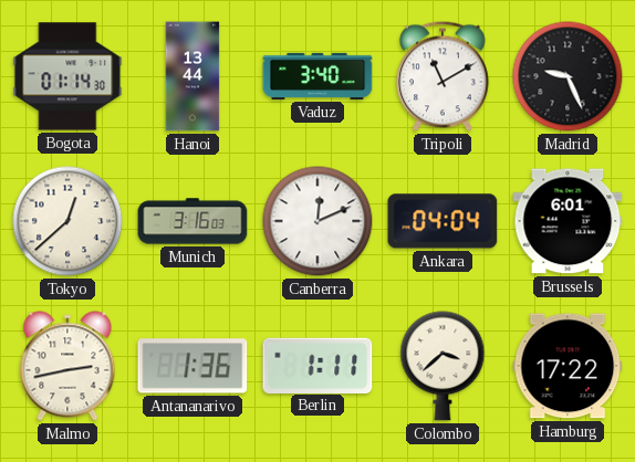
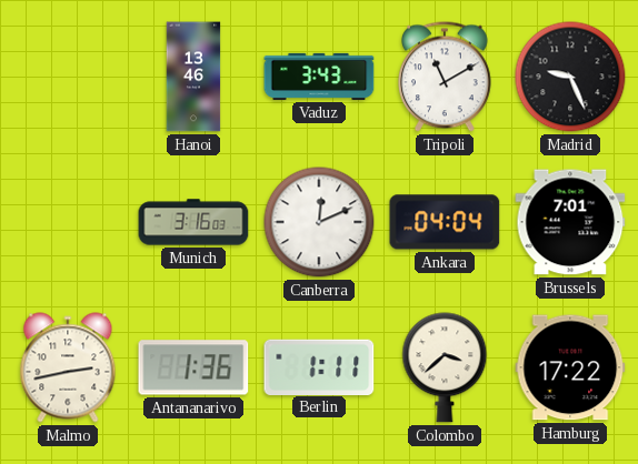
Bogota: 01:14 -> none
Hanoi: 13:44 -> 13:46
Vaduz: 3:40 -> 3:43
Tokyo: 12:38 -> none
Brussels: 6:01 -> 7:01
